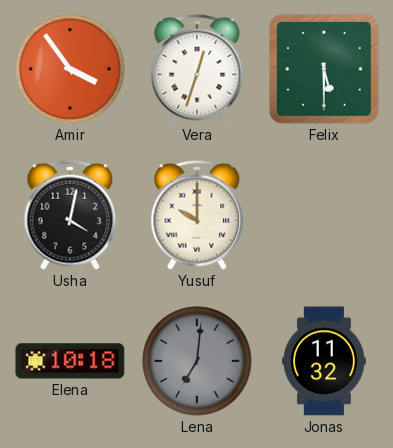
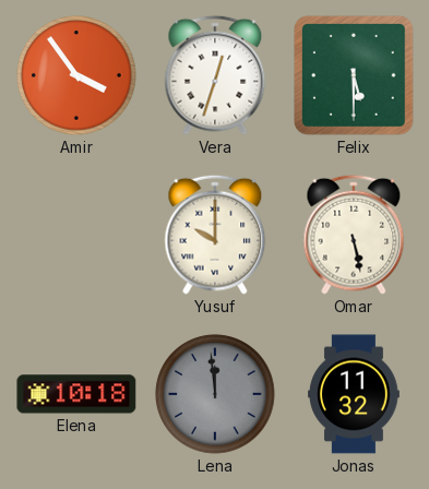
Usha: 4:02 -> none
Omar: none -> 5:28
Lena: 7:01 -> 11:59
